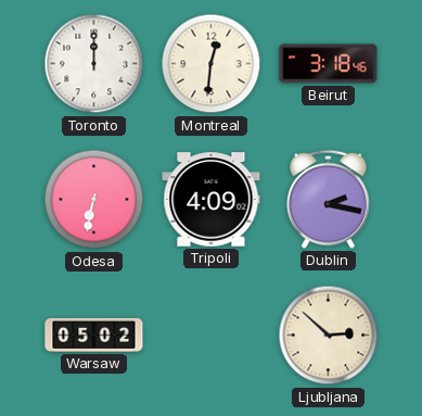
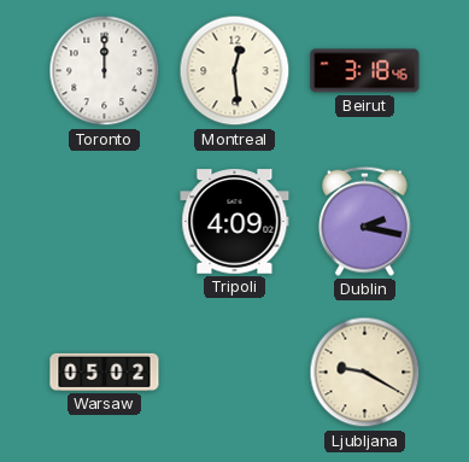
Montreal: 12:31 -> 12:29
Odesa: 6:32 -> none
Ljubljana: 2:52 -> 9:20
